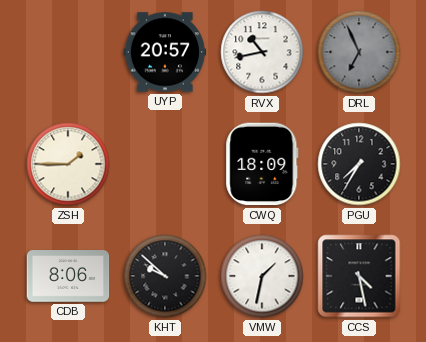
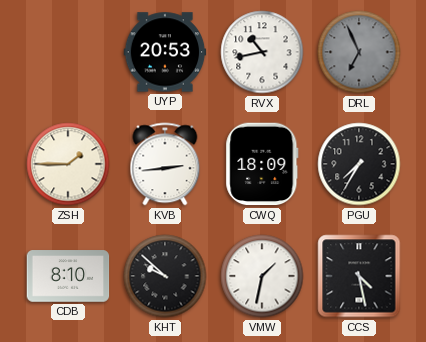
UYP: 20:57 -> 20:53
KVB: none -> 2:44
CDB: 8:06 -> 8:10
